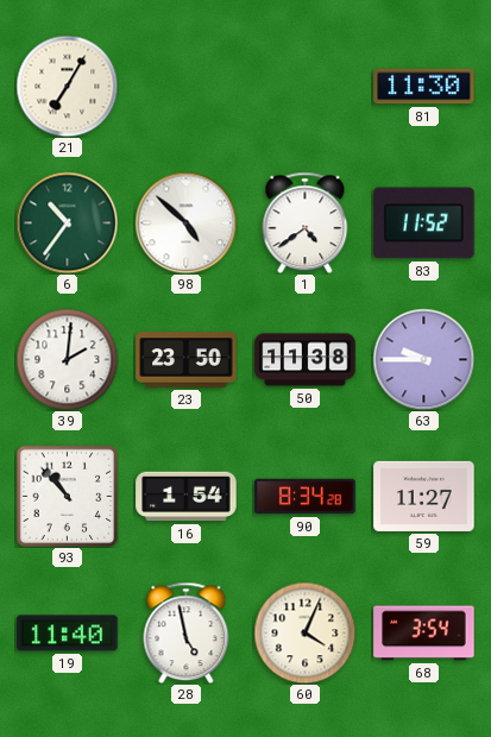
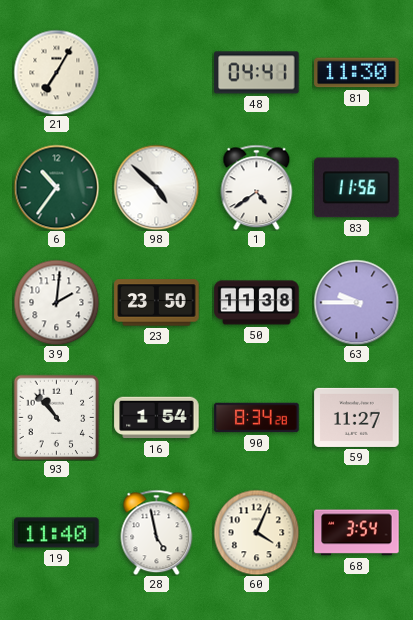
48: none -> 04:41
83: 11:52 -> 11:56
